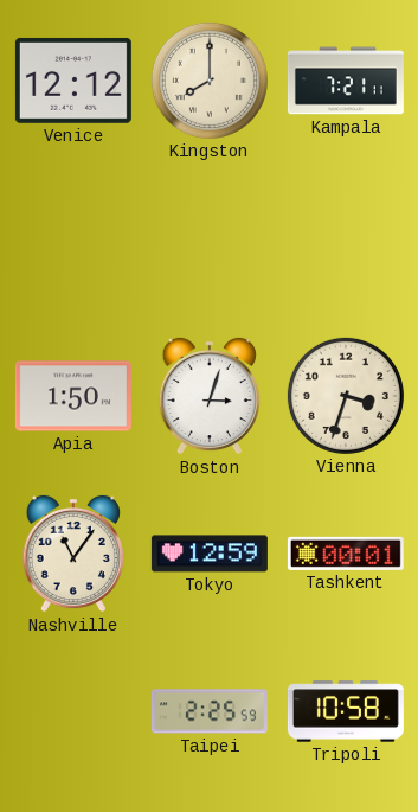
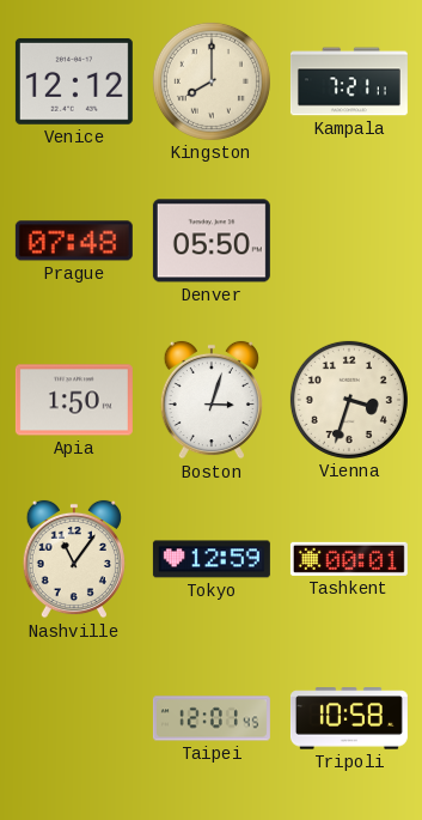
Prague: none -> 07:48
Denver: none -> 05:50
Taipei: 2:25 -> 12:01
